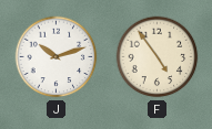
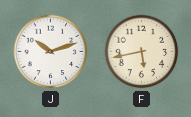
F: 4:54 -> 5:43
